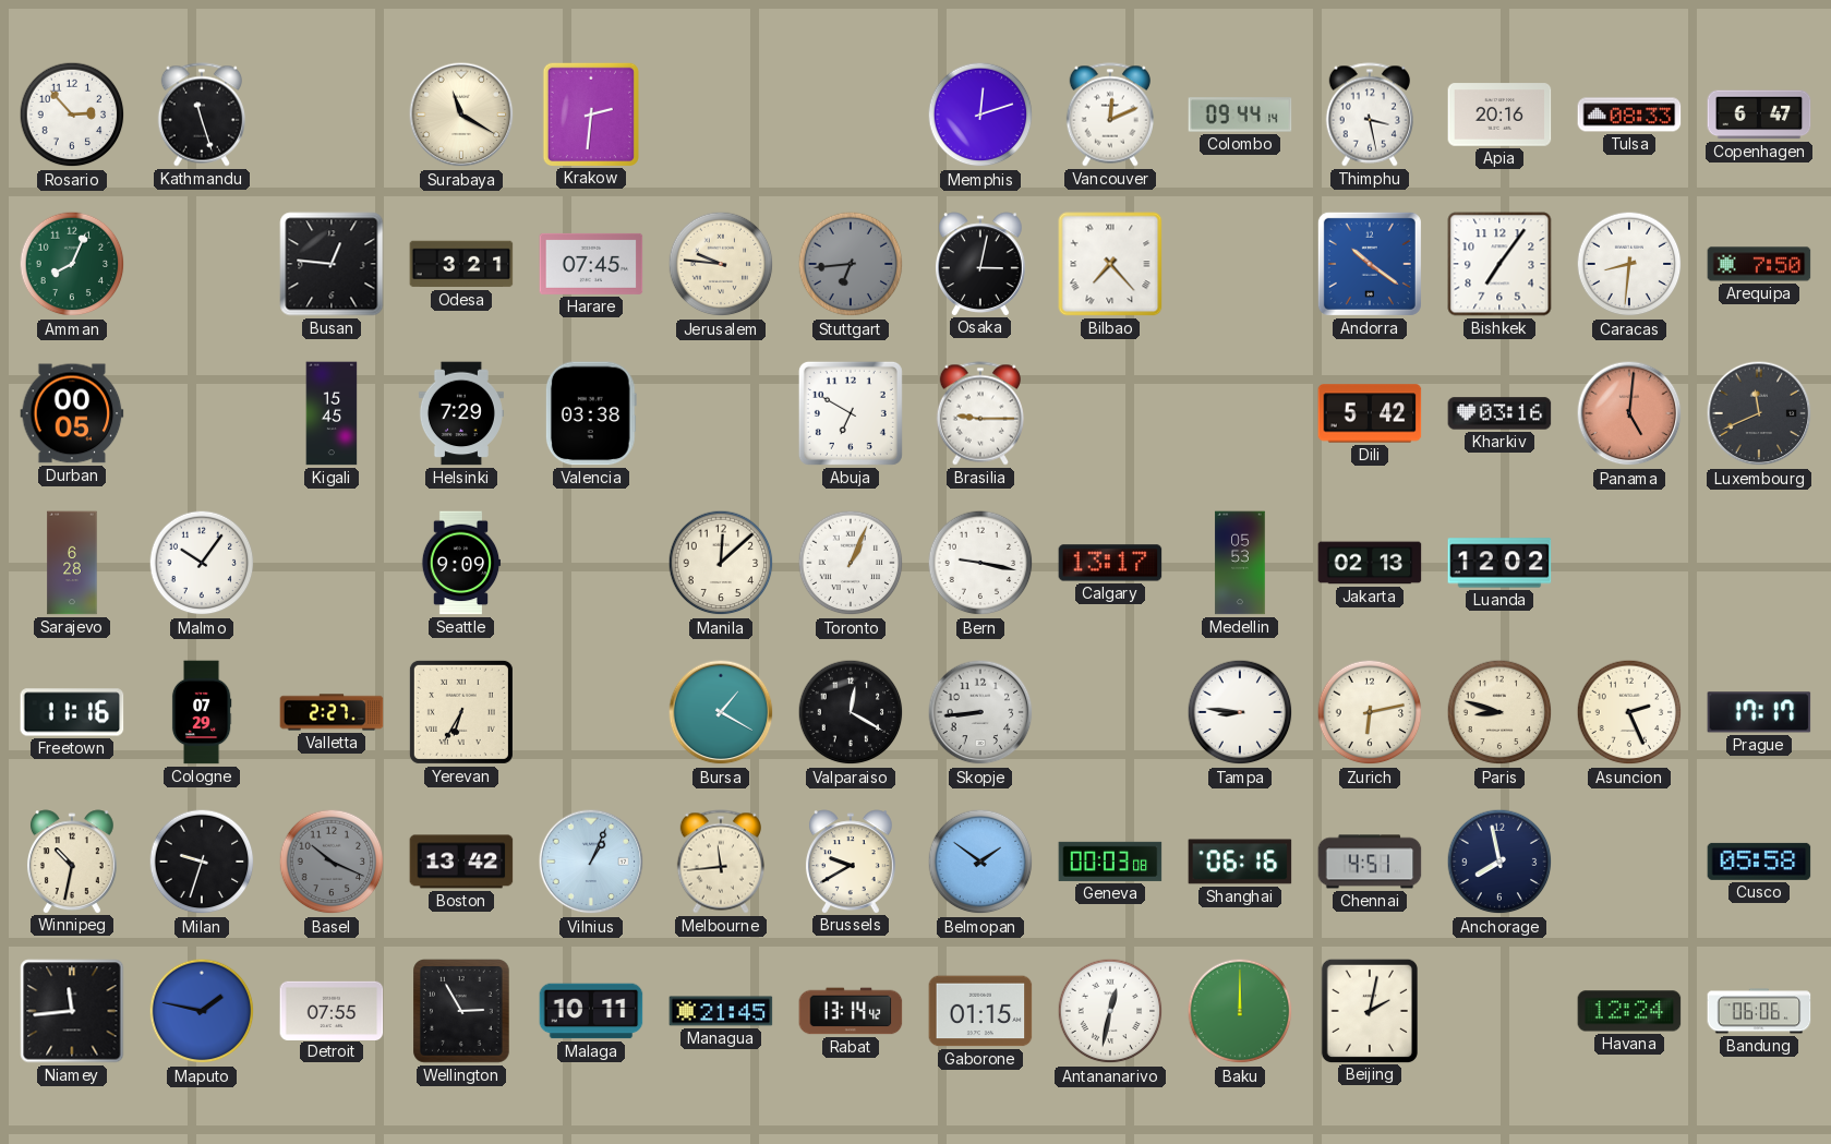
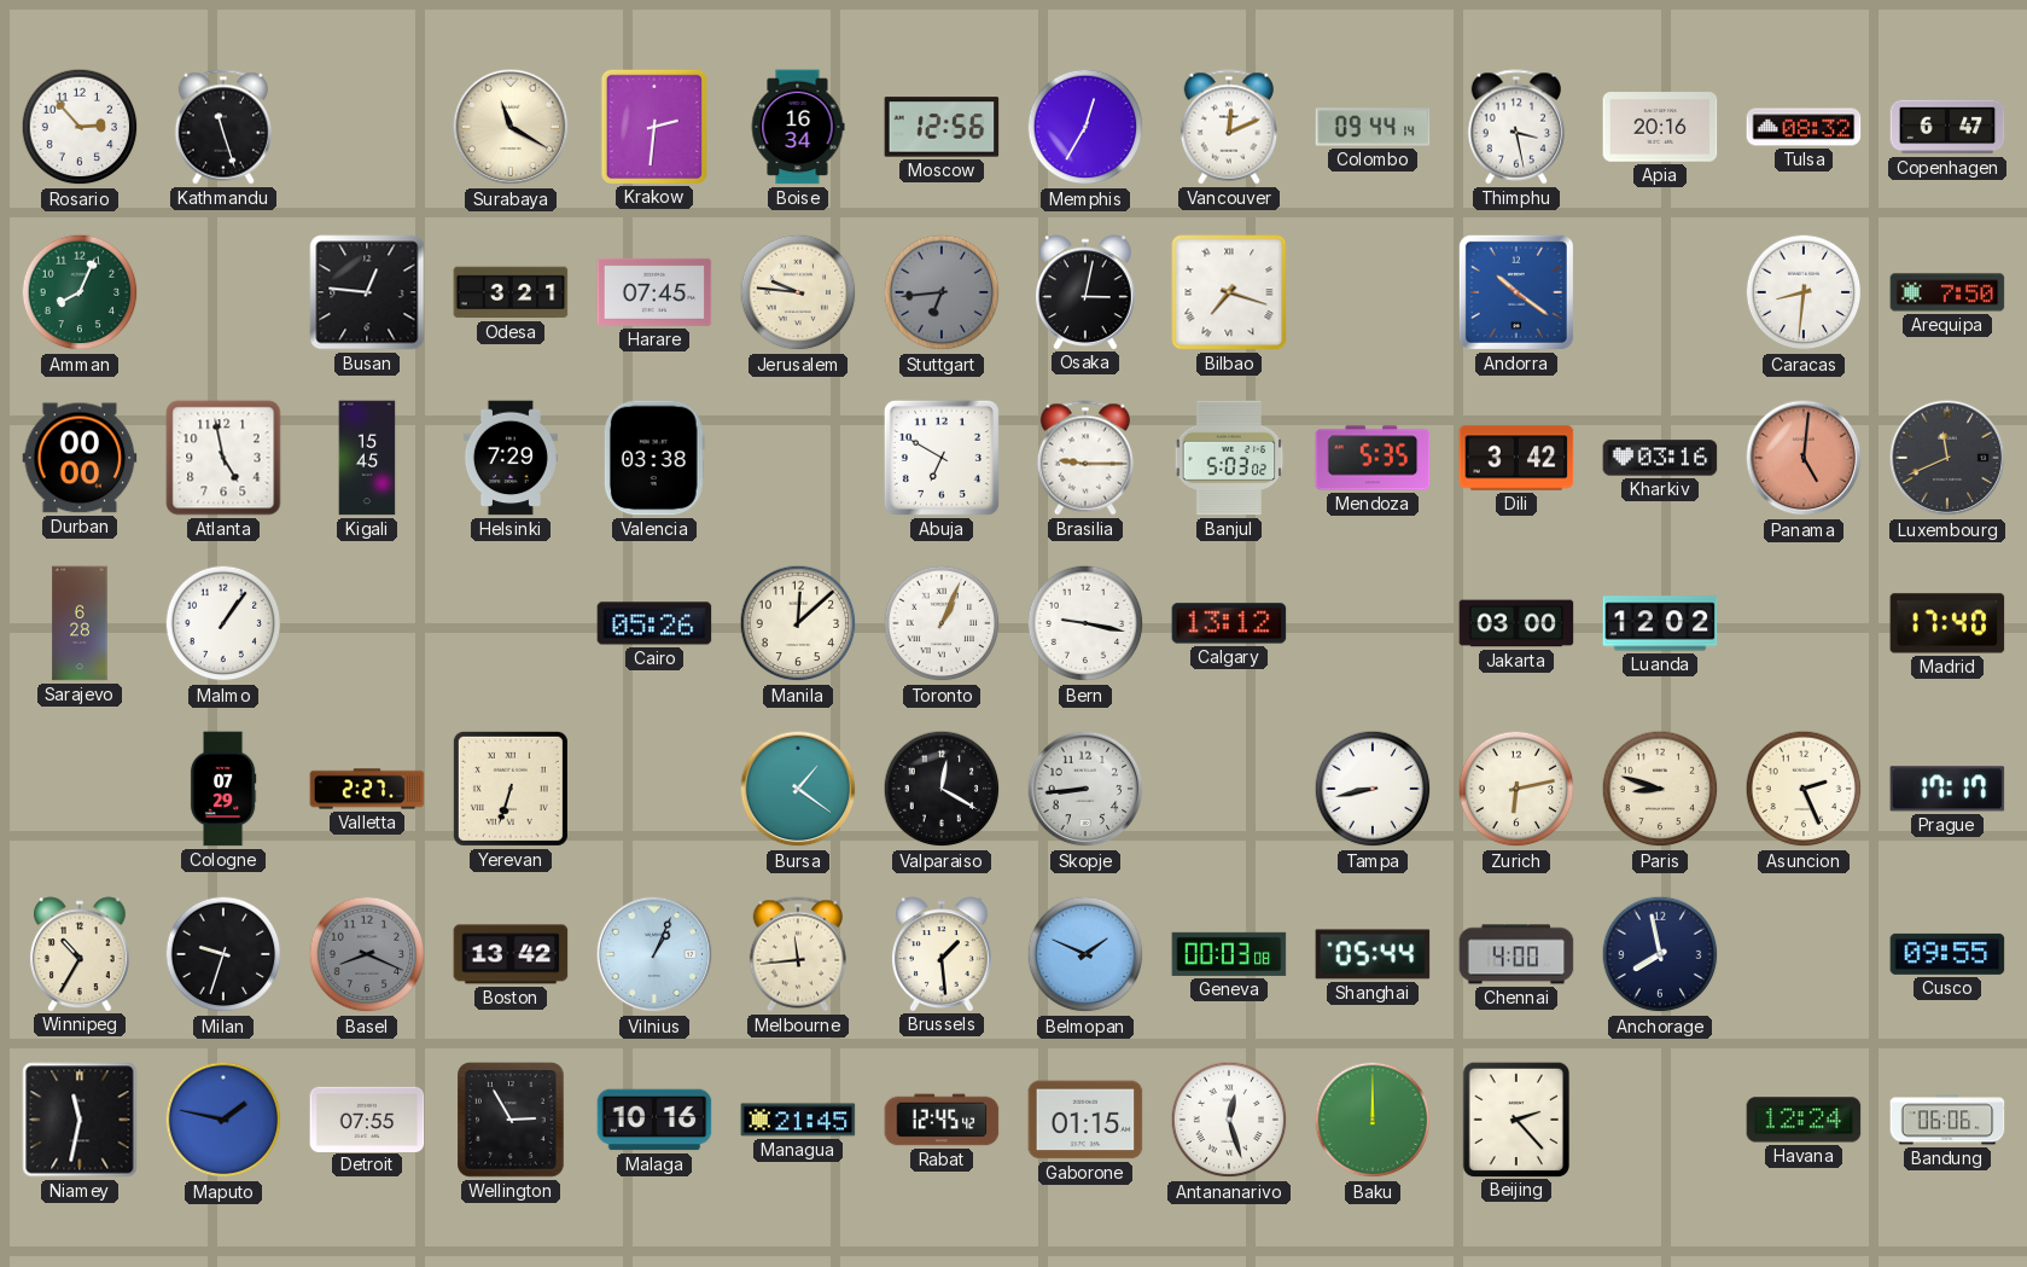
Boise: none -> 16:34
Moscow: none -> 12:56
Memphis: 12:12 -> 12:35
Tulsa: 08:33 -> 08:32
Bilbao: 7:23 -> 7:18
Bishkek: 7:06 -> none
Durban: 00:05 -> 00:00
Atlanta: none -> 4:58
Banjul: none -> 5:03
Mendoza: none -> 5:35
Dili: 5:42 -> 3:42
Malmo: 10:06 -> 1:06
Seattle: 9:09 -> none
Cairo: none -> 05:26
Calgary: 13:17 -> 13:12
Medellin: 05:53 -> none
Jakarta: 02:13 -> 03:00
Madrid: none -> 17:40
Freetown: 11:16 -> none
Yerevan: 6:35 -> 6:33
Bursa: 1:20 -> 1:21
Tampa: 8:46 -> 8:43
Winnipeg: 10:32 -> 10:35
Basel: 10:19 -> 8:19
Brussels: 9:40 -> 1:29
Belmopan: 1:51 -> 1:49
Shanghai: 06:16 -> 05:44
Chennai: 4:51 -> 4:00
Cusco: 05:58 -> 09:55
Niamey: 11:44 -> 11:32
Malaga: 10:11 -> 10:16
Rabat: 13:14 -> 12:45
Antananarivo: 12:32 -> 12:27
Beijing: 2:02 -> 2:23
